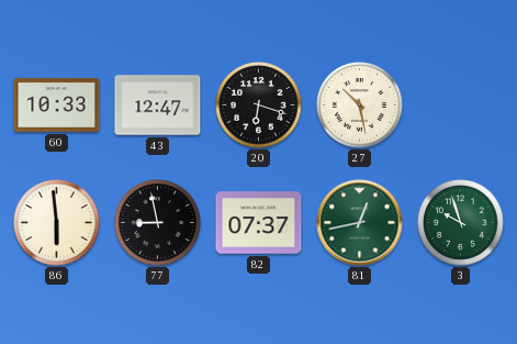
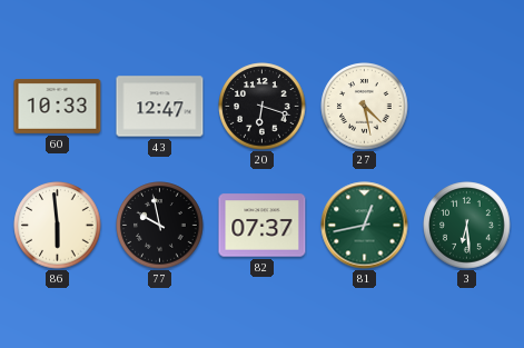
27: 10:28 -> 4:28
77: 8:58 -> 9:58
3: 9:57 -> 6:29
